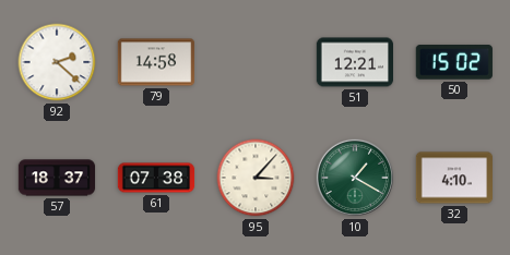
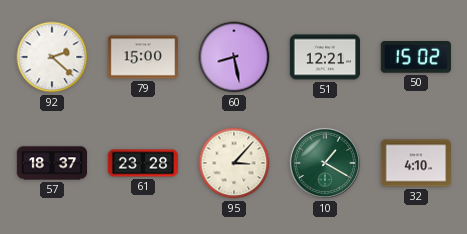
79: 14:58 -> 15:00
60: none -> 8:28
61: 07:38 -> 23:28
